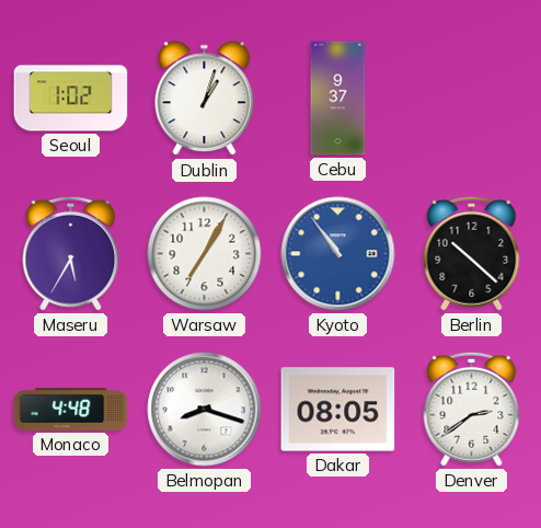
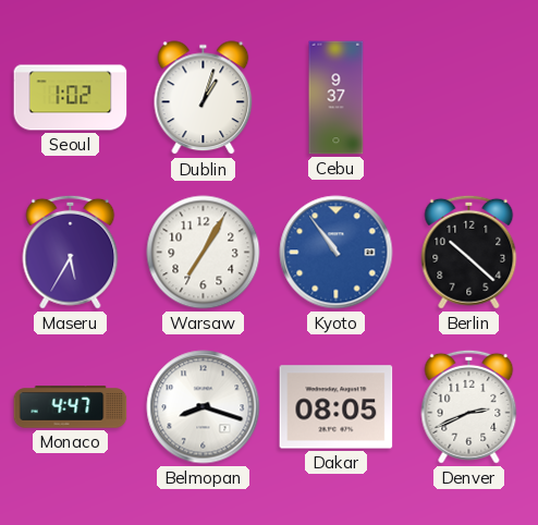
Monaco: 4:48 -> 4:47
Denver: 2:39 -> 2:41
